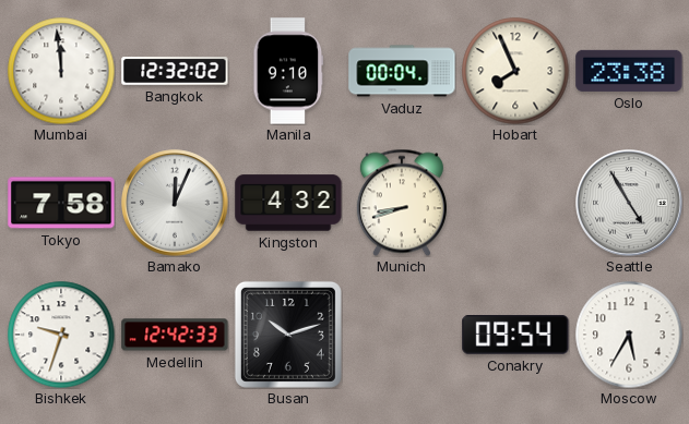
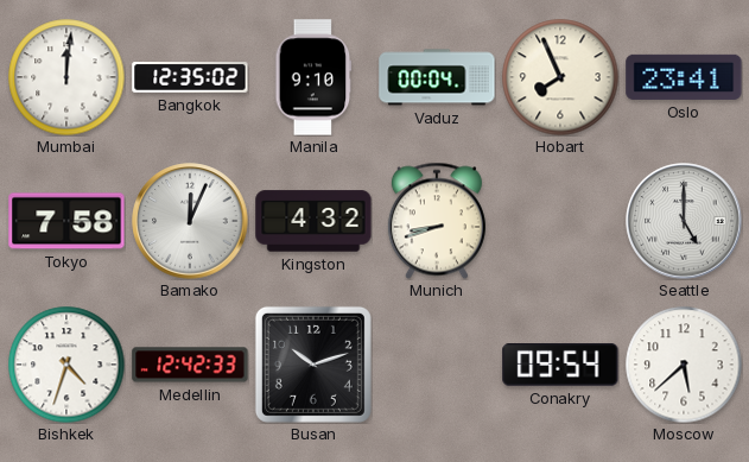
Mumbai: 11:59 -> 12:01
Bangkok: 12:32 -> 12:35
Oslo: 23:38 -> 23:41
Seattle: 4:55 -> 5:00
Bishkek: 9:33 -> 4:33
Moscow: 5:35 -> 5:38
